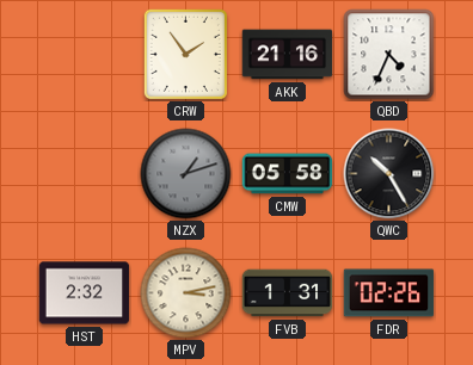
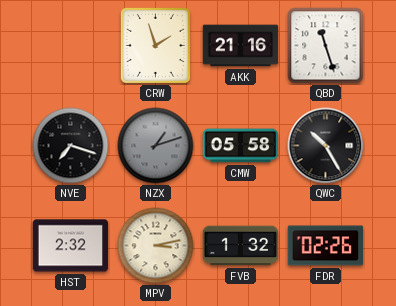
CRW: 1:54 -> 1:57
QBD: 4:34 -> 11:27
NVE: none -> 7:18
FVB: 1:31 -> 1:32
